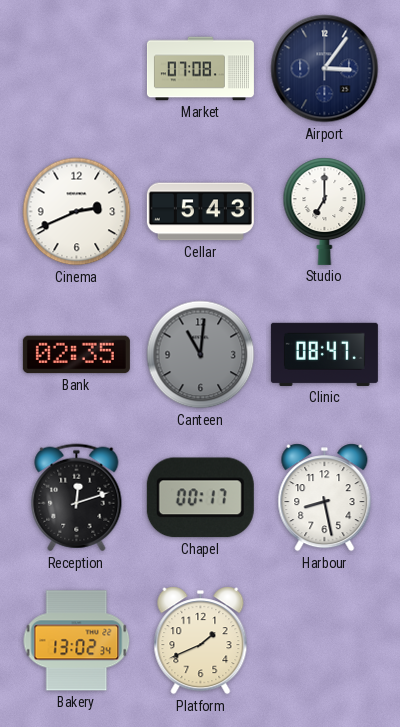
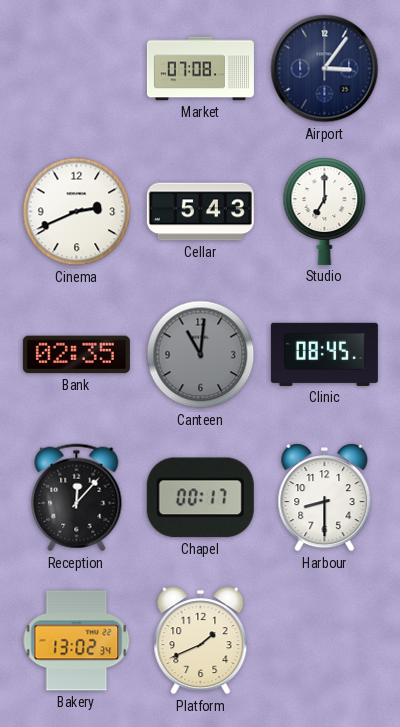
Clinic: 08:47 -> 08:45
Reception: 12:12 -> 12:07
Harbour: 8:28 -> 8:30
